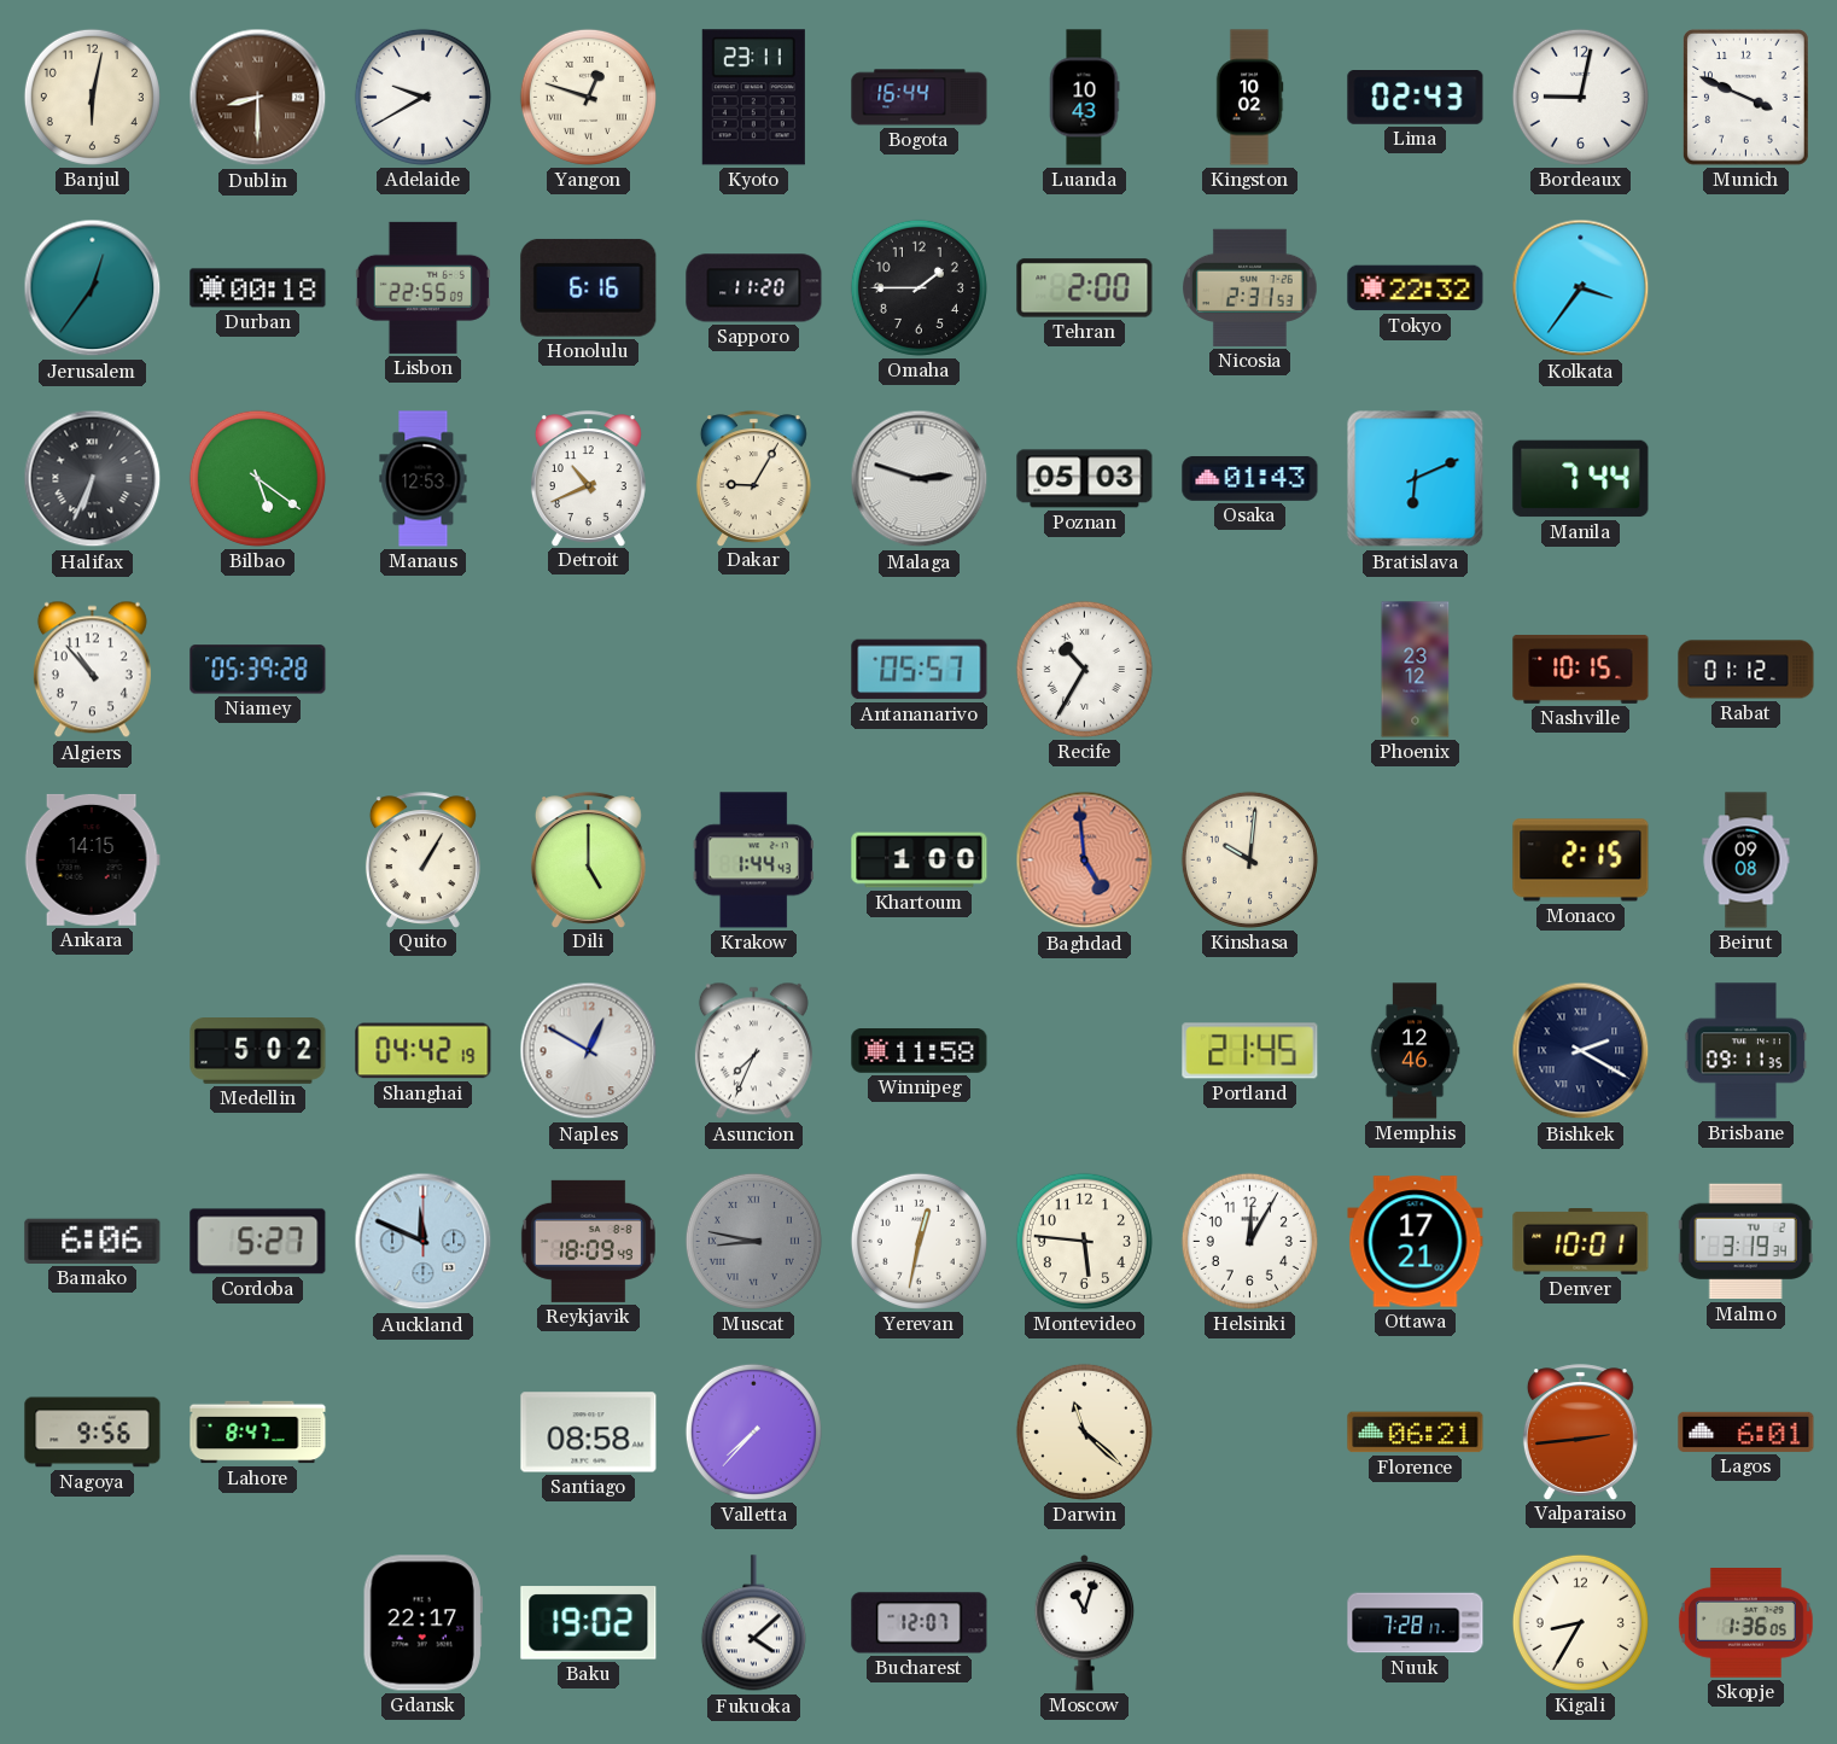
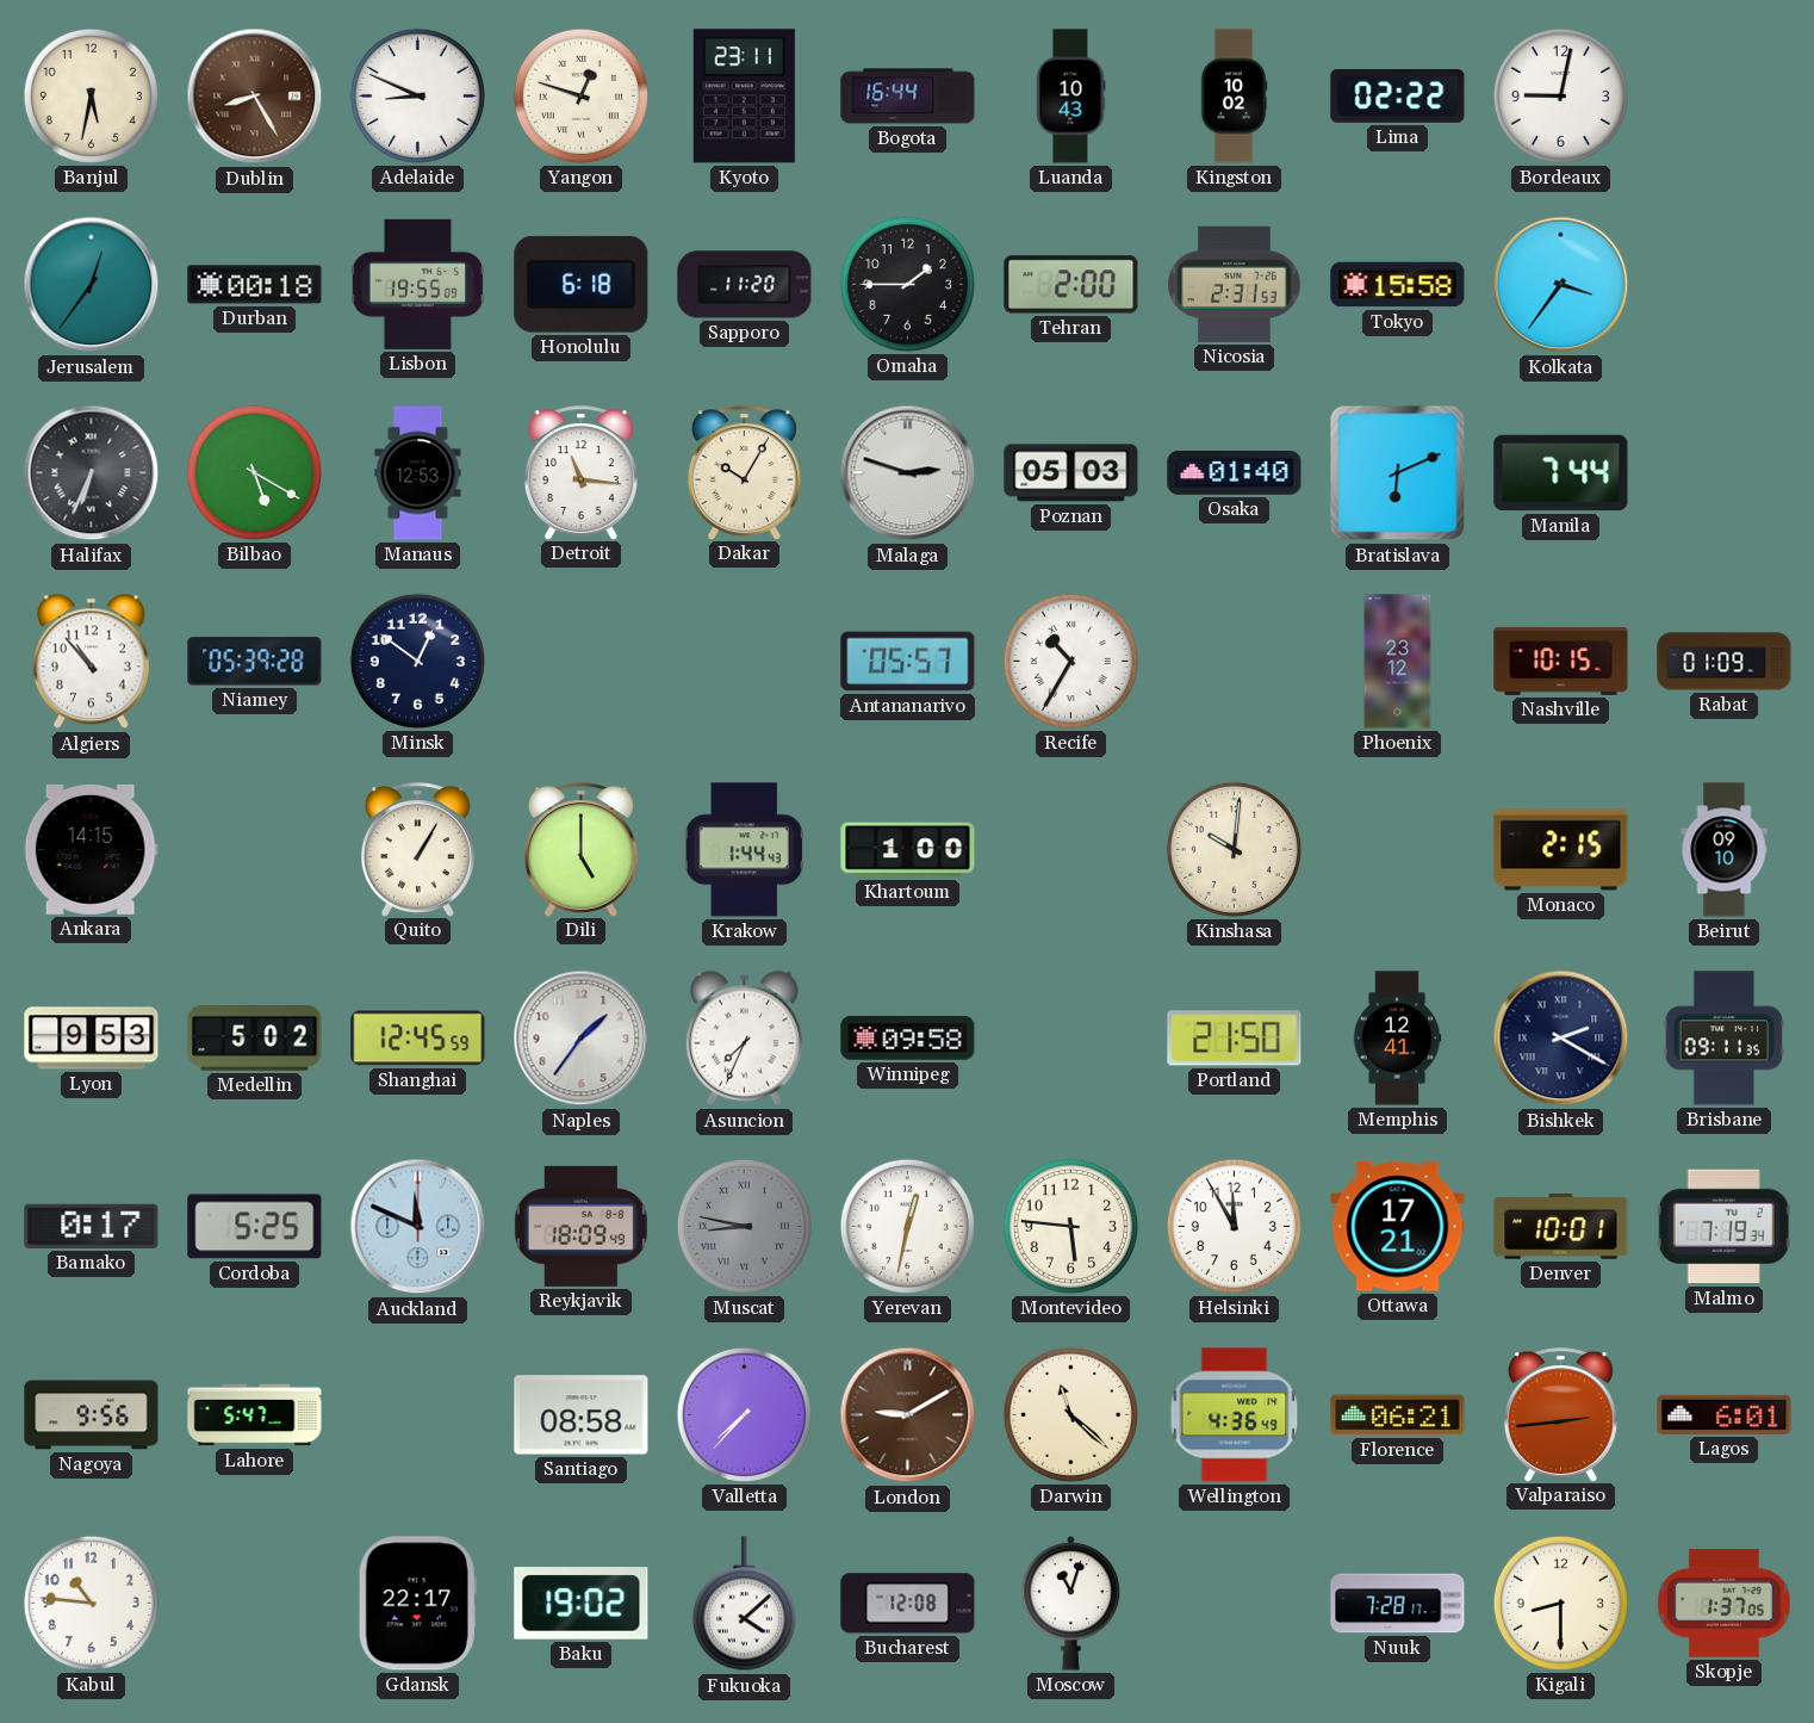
Banjul: 6:02 -> 5:32
Dublin: 8:30 -> 8:25
Adelaide: 9:40 -> 8:49
Lima: 02:43 -> 02:22
Munich: 3:49 -> none
Lisbon: 22:55 -> 19:55
Honolulu: 6:16 -> 6:18
Tokyo: 22:32 -> 15:58
Bilbao: 5:21 -> 5:20
Detroit: 10:41 -> 11:16
Dakar: 9:05 -> 10:05
Osaka: 01:43 -> 01:40
Minsk: none -> 12:51
Rabat: 01:12 -> 01:09
Baghdad: 4:59 -> none
Beirut: 09:08 -> 09:10
Lyon: none -> 9:53
Shanghai: 04:42 -> 12:45
Naples: 12:50 -> 1:36
Winnipeg: 11:58 -> 09:58
Portland: 21:45 -> 21:50
Memphis: 12:46 -> 12:41
Bamako: 6:06 -> 0:17
Cordoba: 5:27 -> 5:25
Helsinki: 12:05 -> 11:55
Malmo: 3:19 -> 7:19
Lahore: 8:47 -> 5:47
London: none -> 9:10
Wellington: none -> 4:36
Kabul: none -> 10:46
Bucharest: 12:07 -> 12:08
Kigali: 8:35 -> 8:30
Skopje: 1:36 -> 1:37
